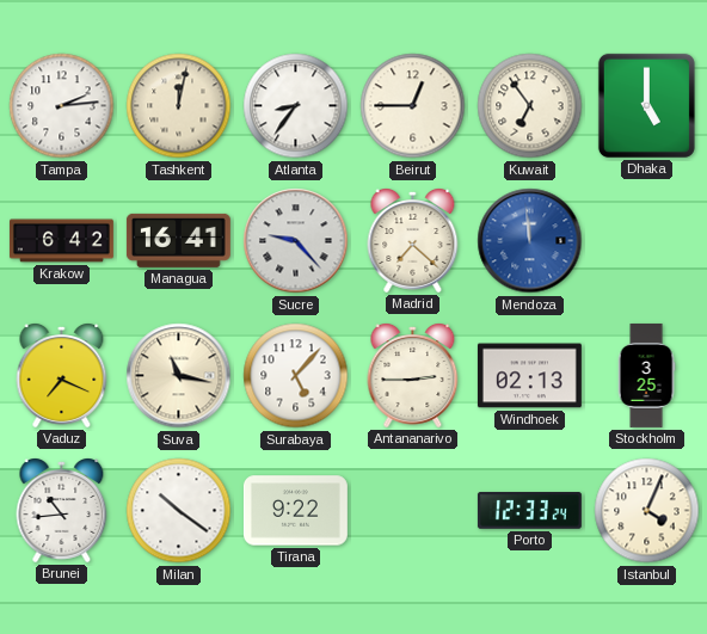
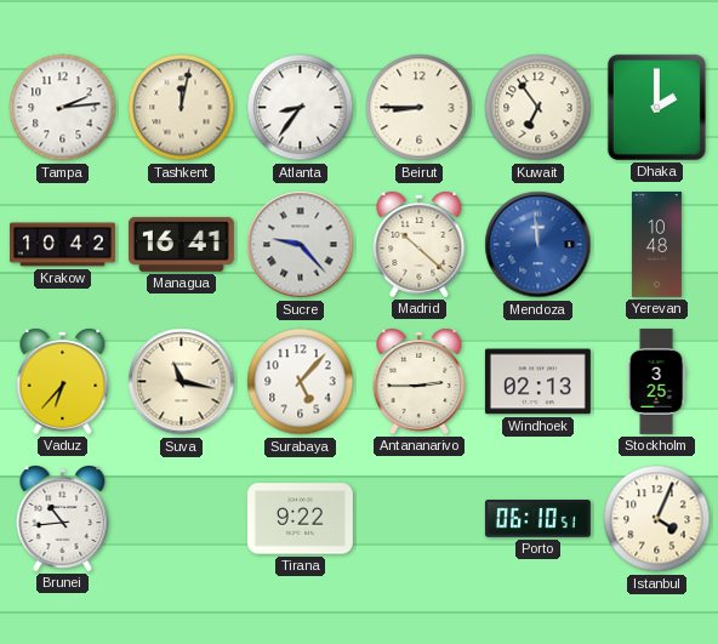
Beirut: 12:45 -> 8:45
Dhaka: 5:00 -> 2:00
Krakow: 6:42 -> 10:42
Madrid: 7:22 -> 10:22
Yerevan: none -> 10:48
Vaduz: 7:19 -> 6:37
Milan: 10:21 -> none
Porto: 12:33 -> 06:10
